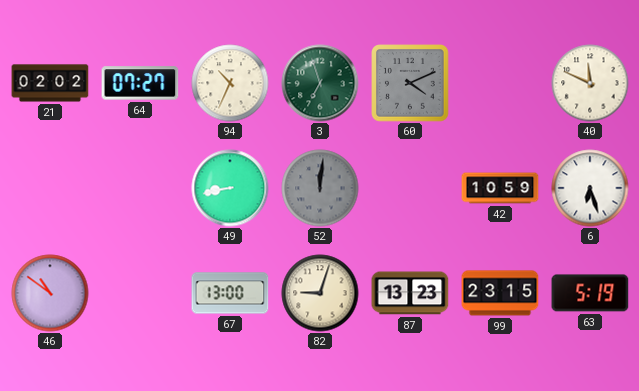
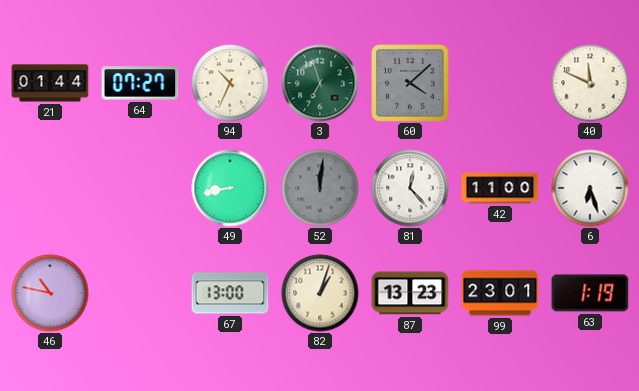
21: 02:02 -> 01:44
60: 4:11 -> 4:08
81: none -> 12:23
42: 10:59 -> 11:00
46: 10:51 -> 10:47
82: 9:03 -> 1:03
99: 23:15 -> 23:01
63: 5:19 -> 1:19
